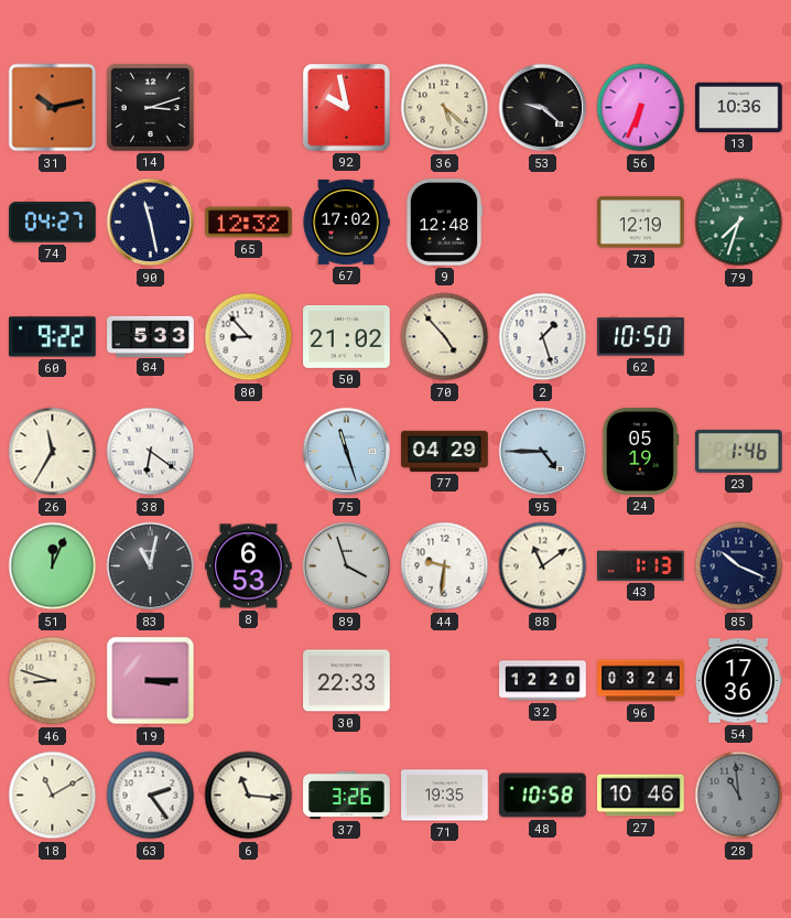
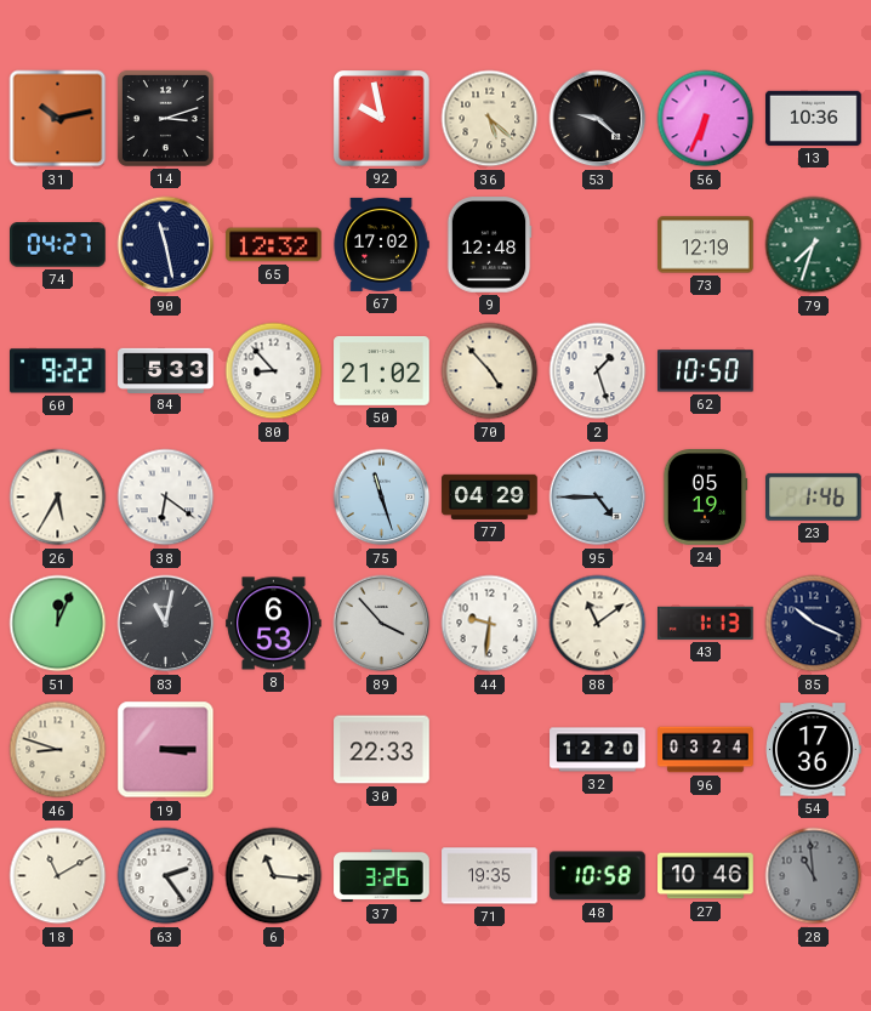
26: 11:35 -> 5:35
89: 3:57 -> 3:53
